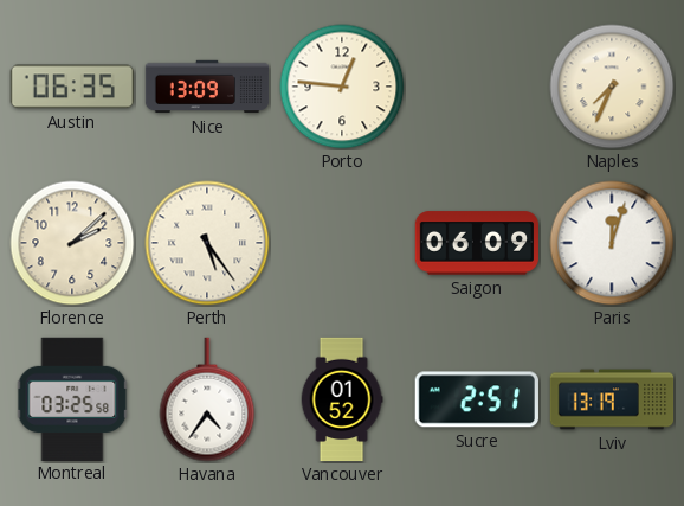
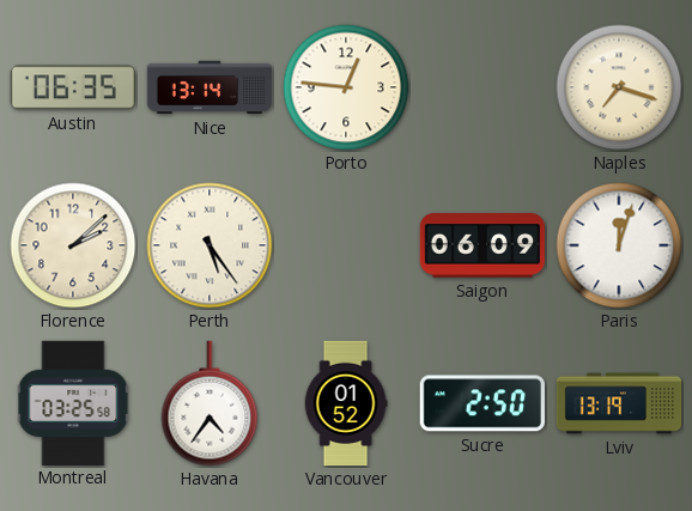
Nice: 13:09 -> 13:14
Naples: 7:34 -> 7:18
Sucre: 2:51 -> 2:50
